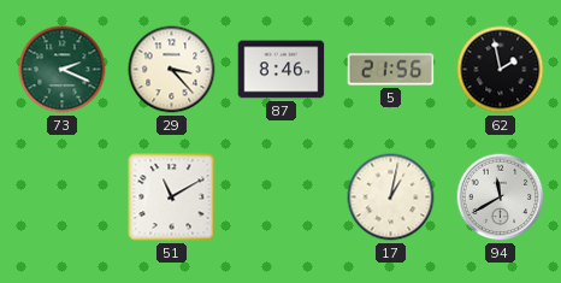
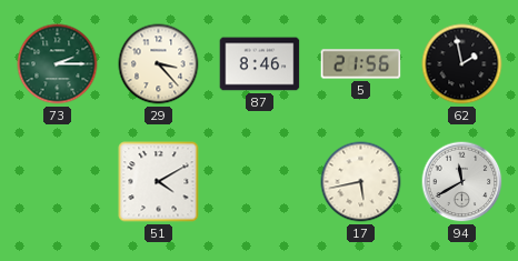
73: 2:19 -> 2:15
51: 11:10 -> 4:10
17: 1:02 -> 5:43
